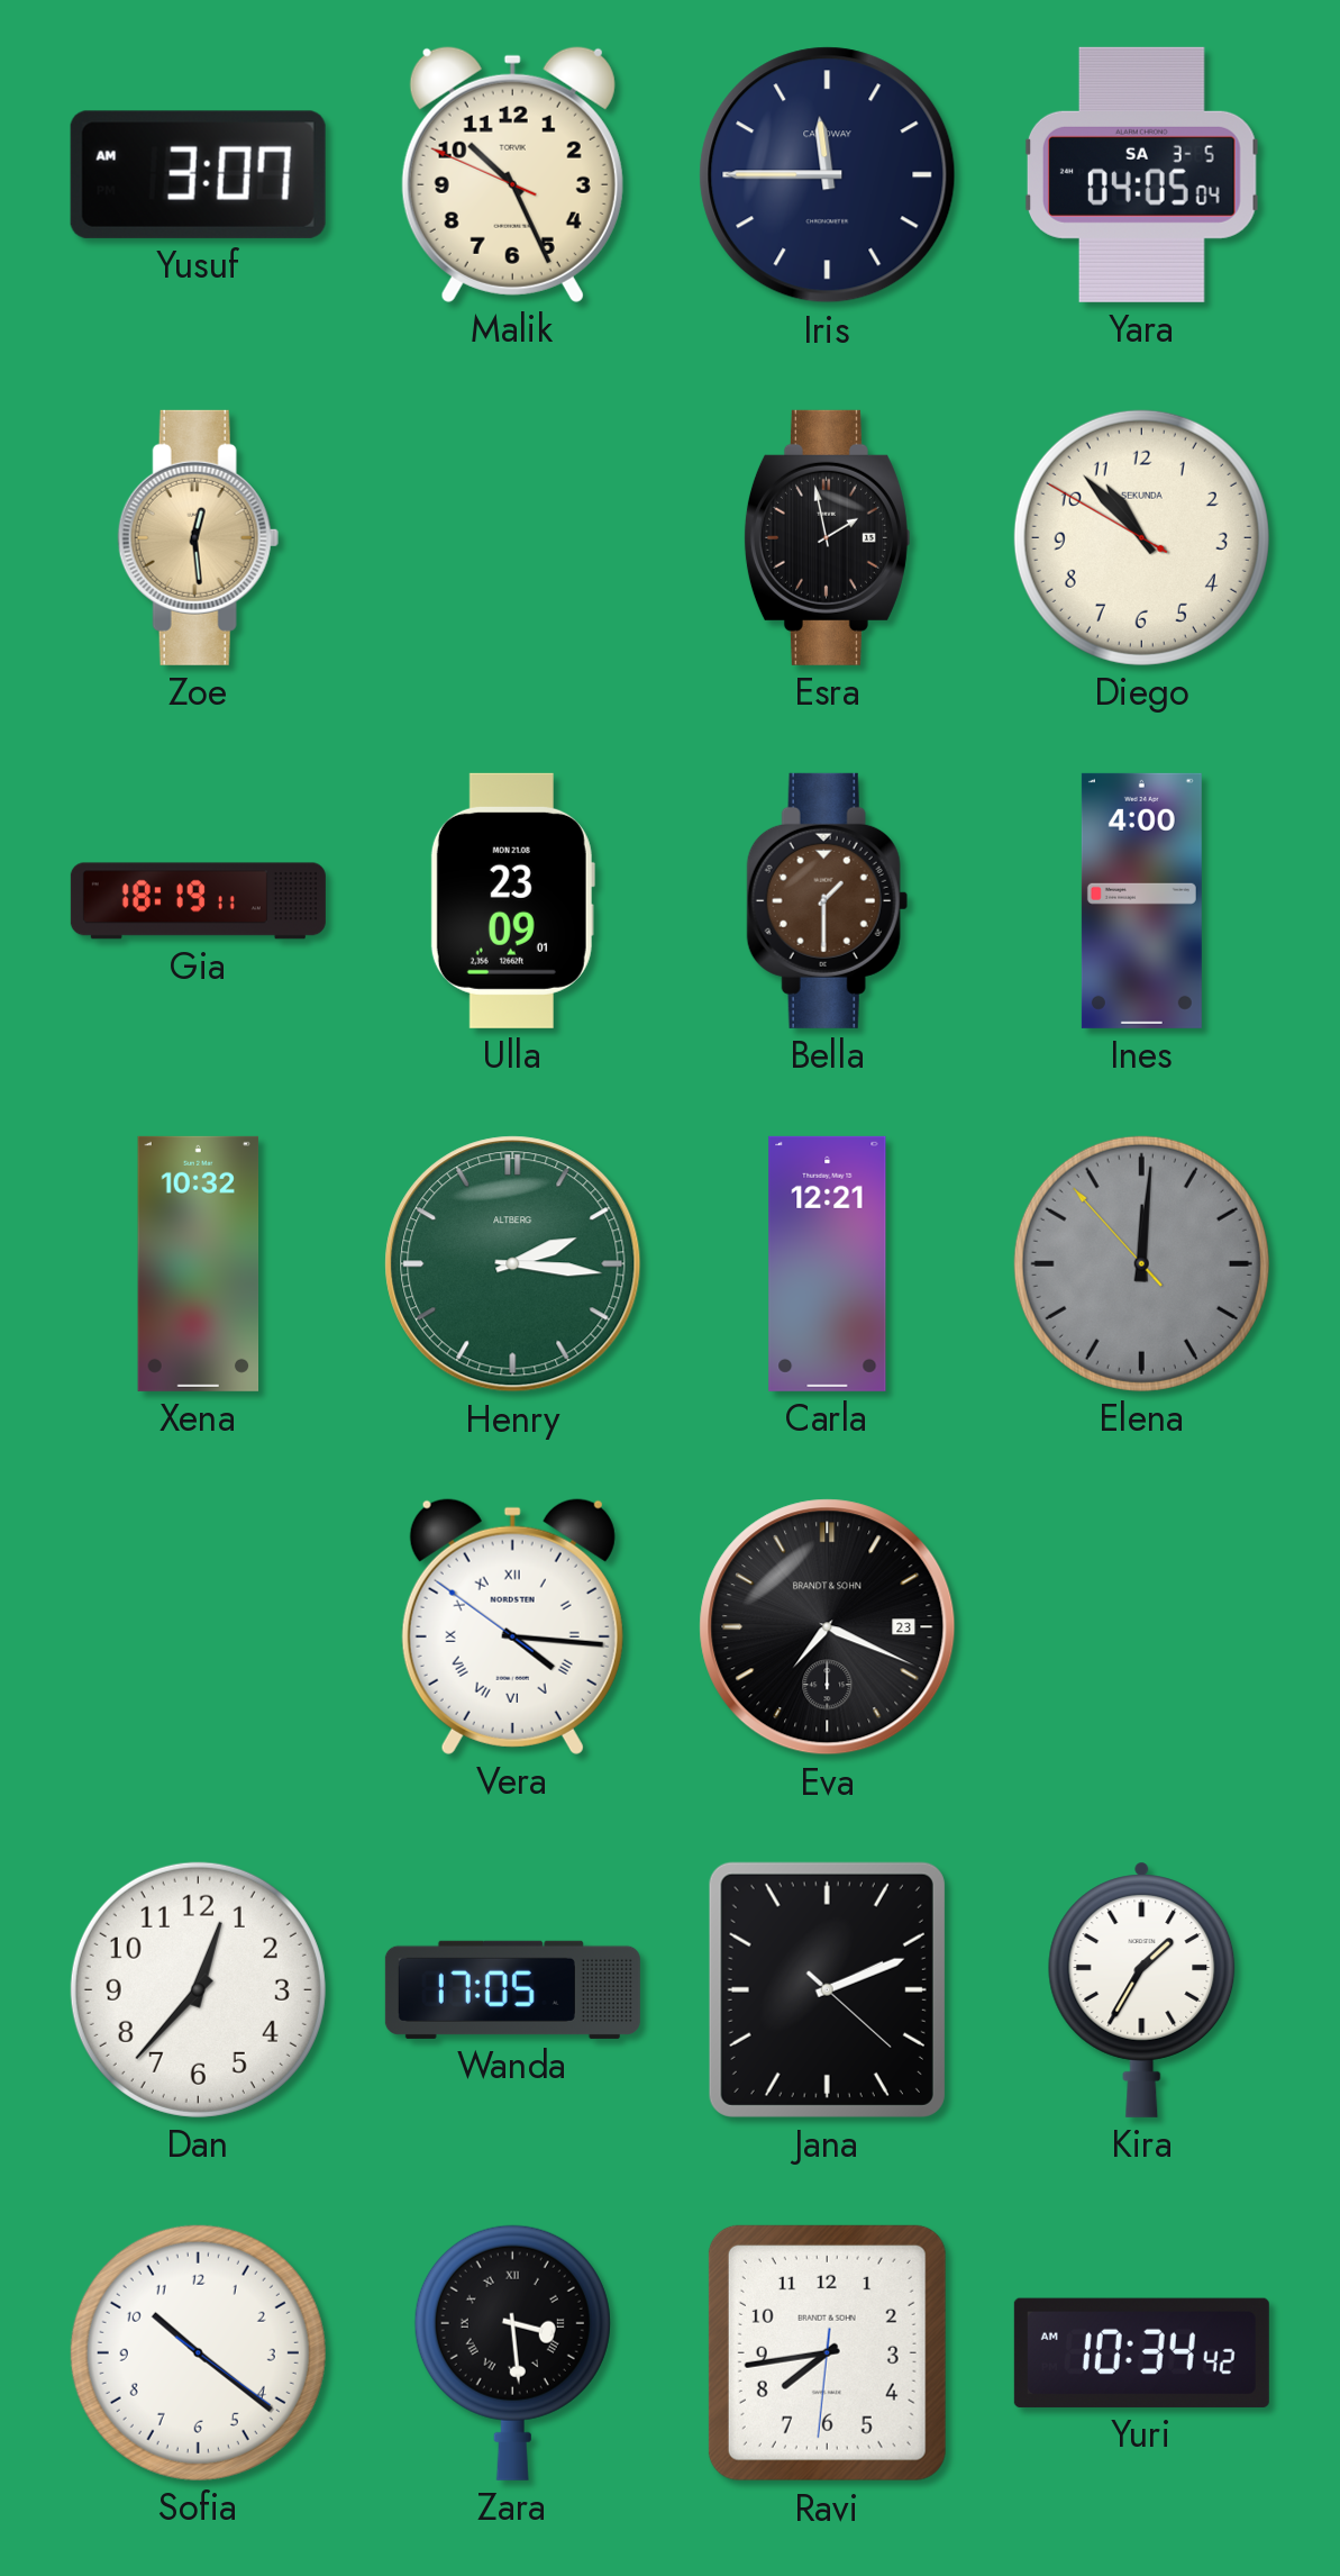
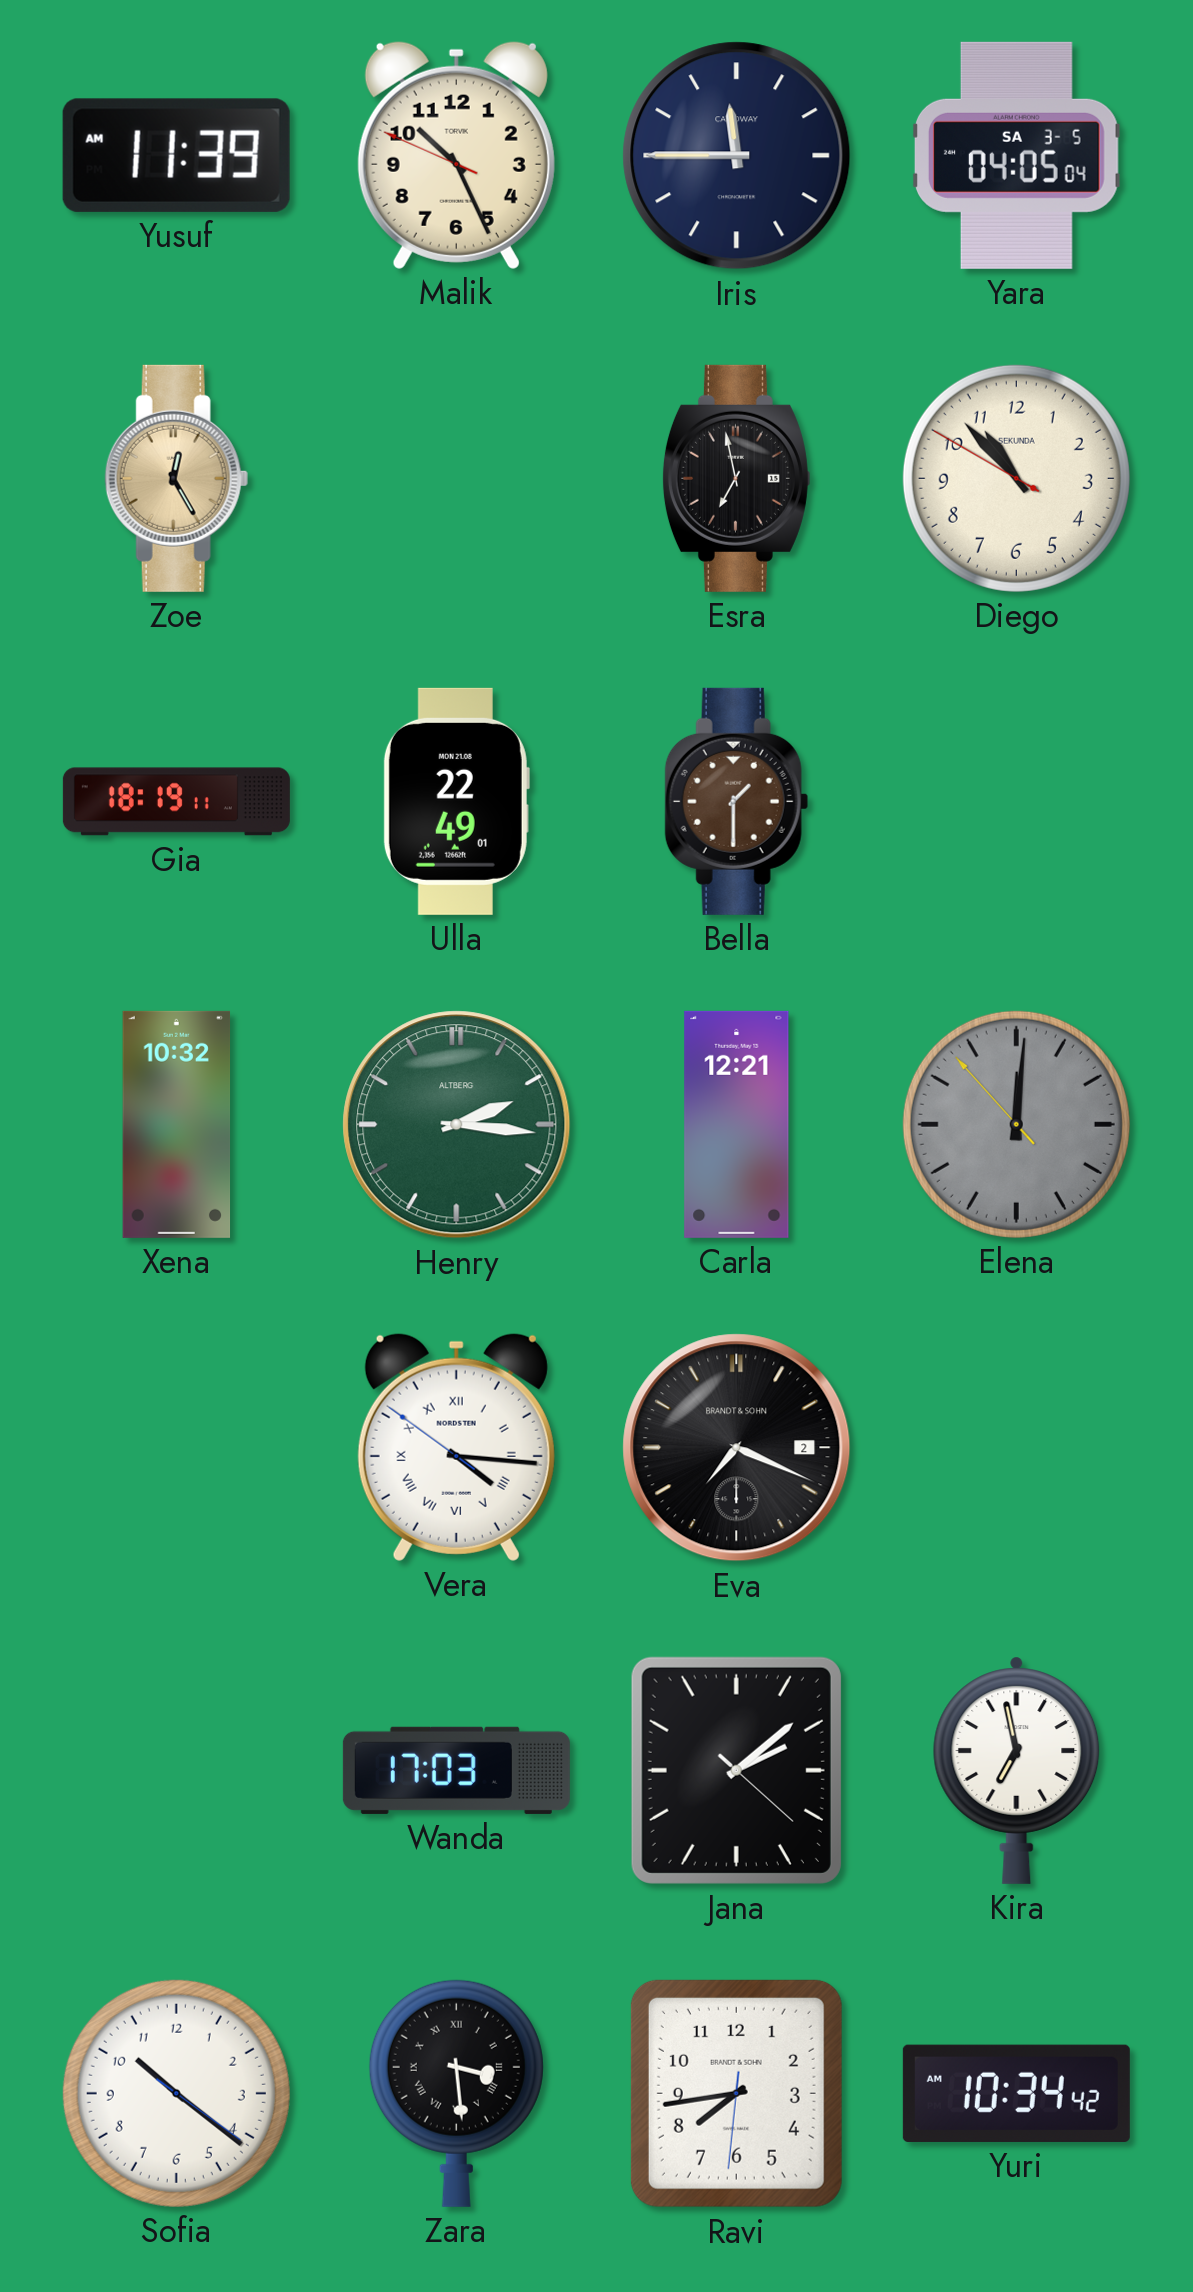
Yusuf: 3:07 -> 11:39
Zoe: 12:29 -> 12:25
Esra: 1:58 -> 6:58
Ulla: 23:09 -> 22:49
Ines: 4:00 -> none
Eva date: 23 -> 2
Dan: 12:37 -> none
Wanda: 17:05 -> 17:03
Jana: 2:11 -> 2:08
Kira: 1:35 -> 6:58
